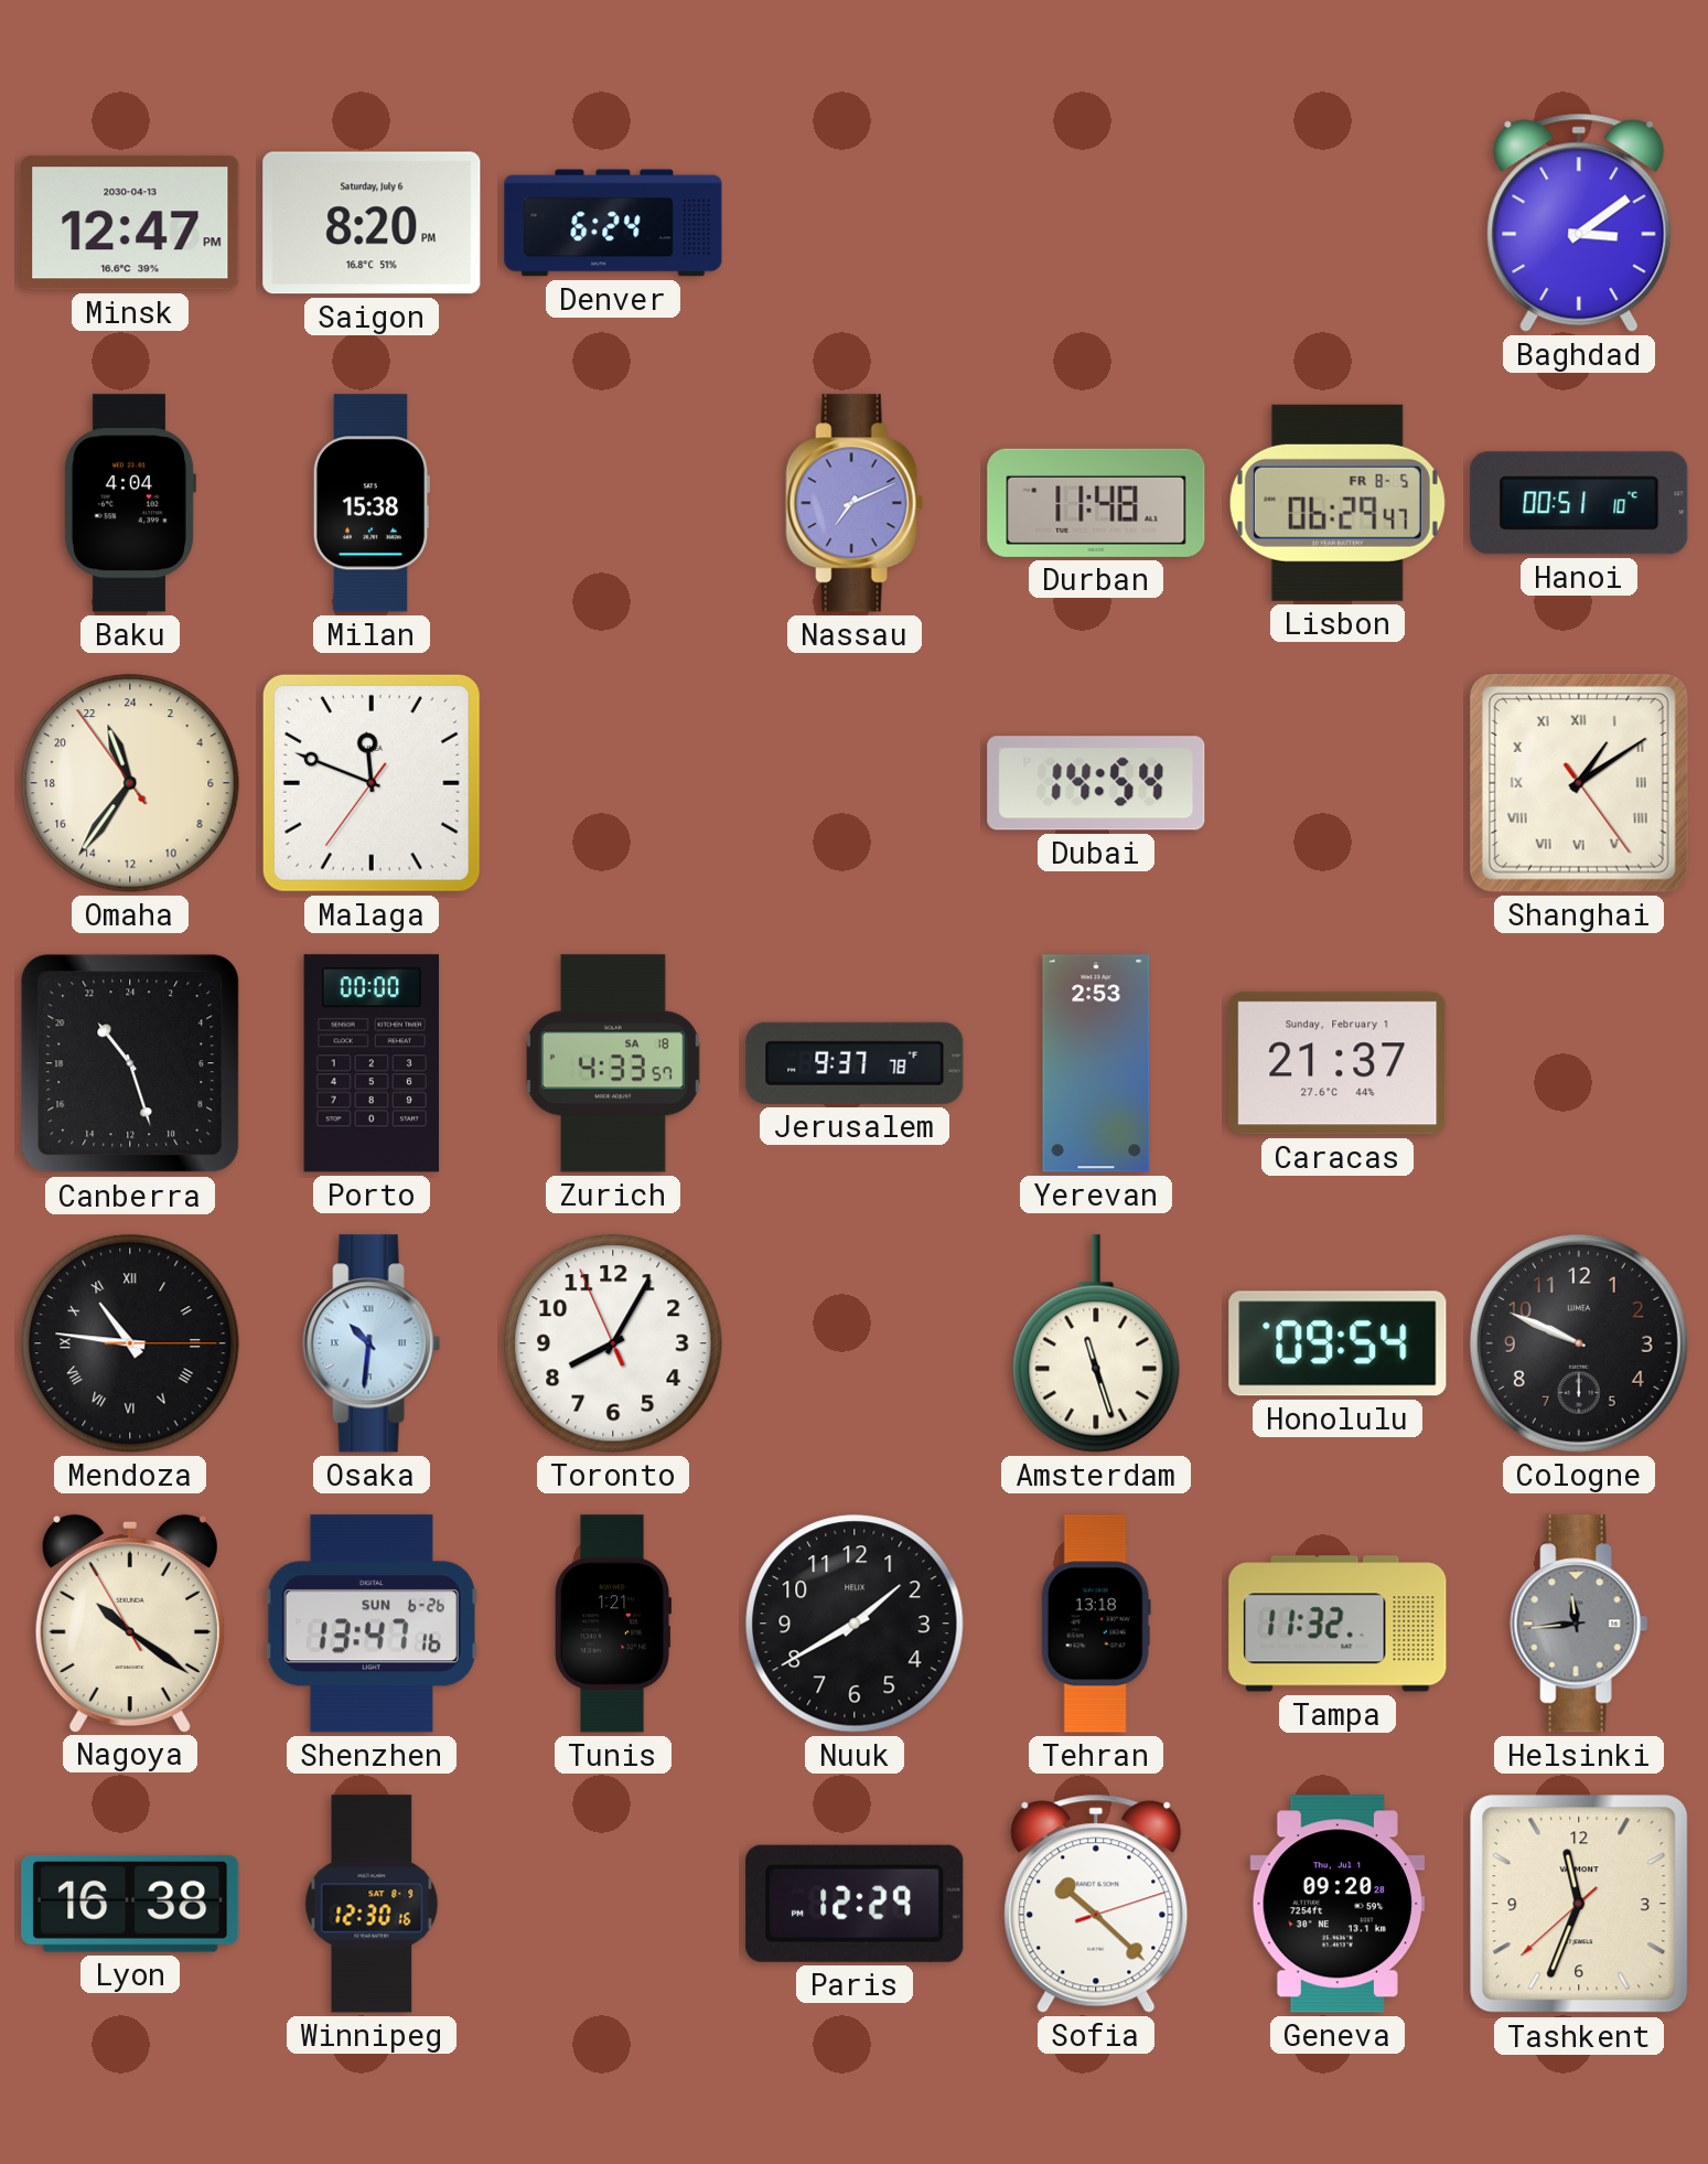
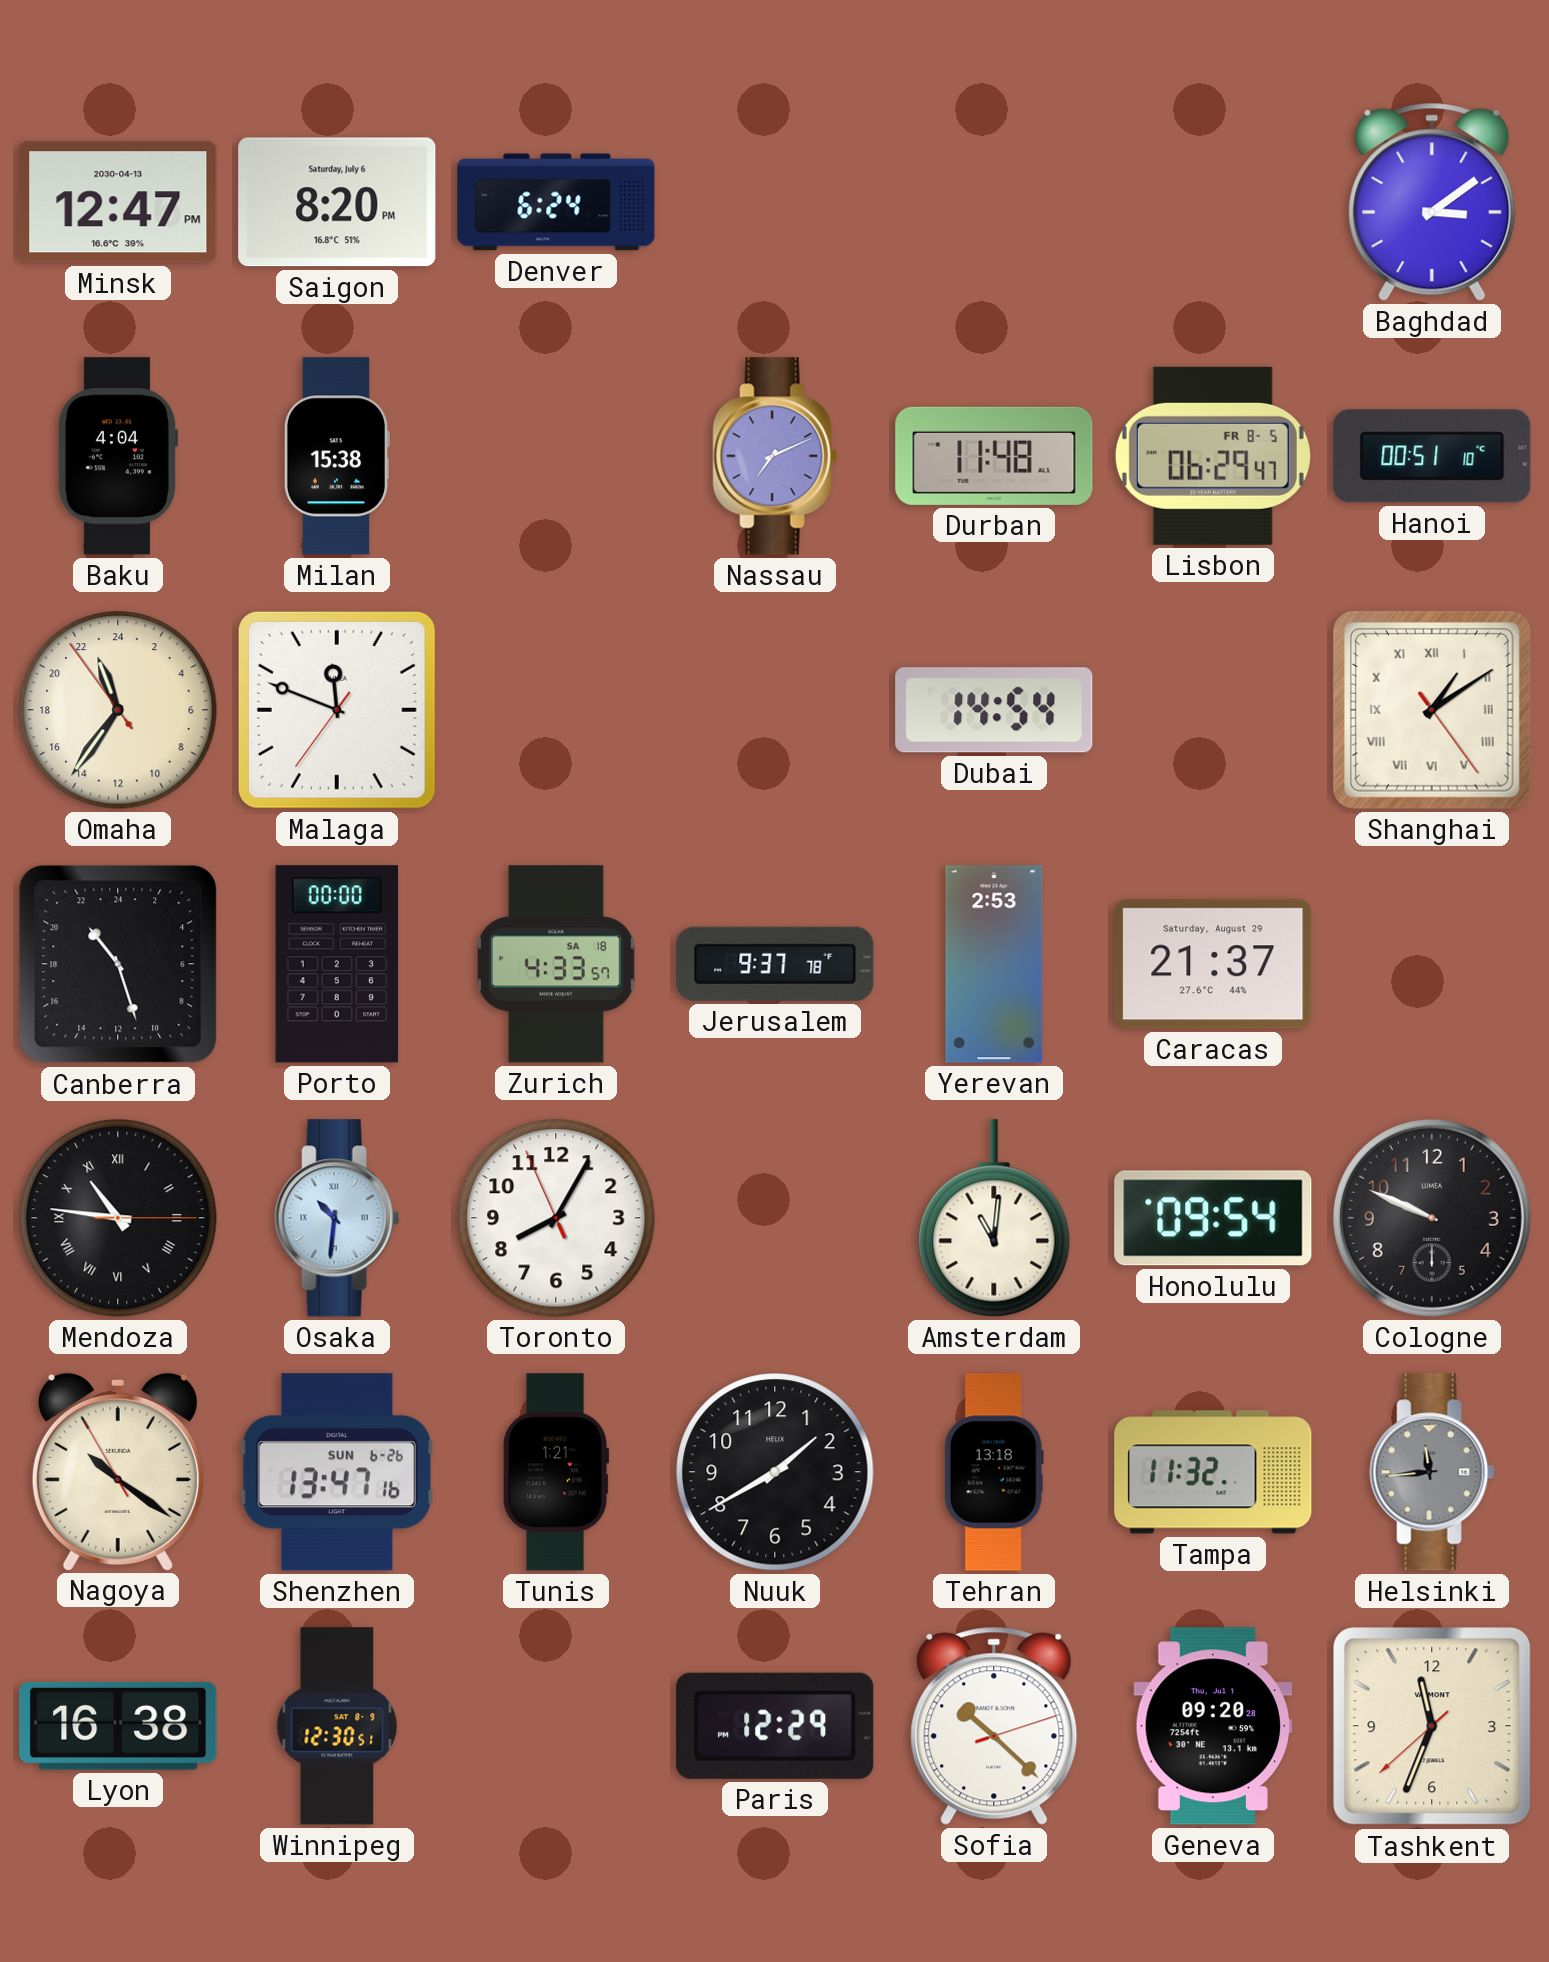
Caracas date: Sunday, February 1 -> Saturday, August 29
Amsterdam: 11:27 -> 11:01
Winnipeg: 12:30:16 -> 12:30:51
